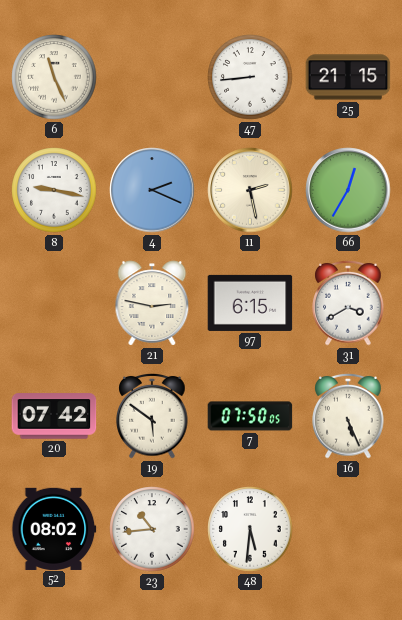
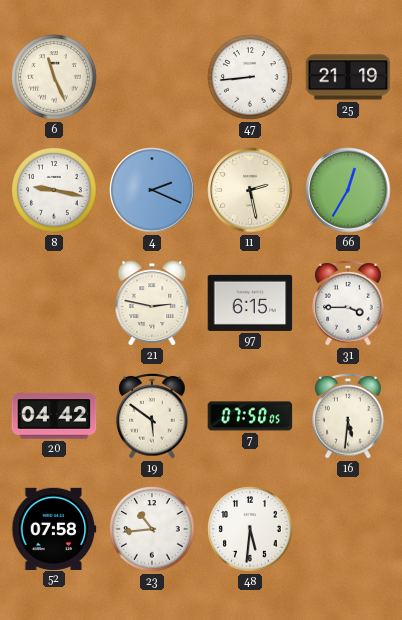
25: 21:15 -> 21:19
31: 3:40 -> 3:45
20: 07:42 -> 04:42
16: 5:26 -> 5:31
52: 08:02 -> 07:58
